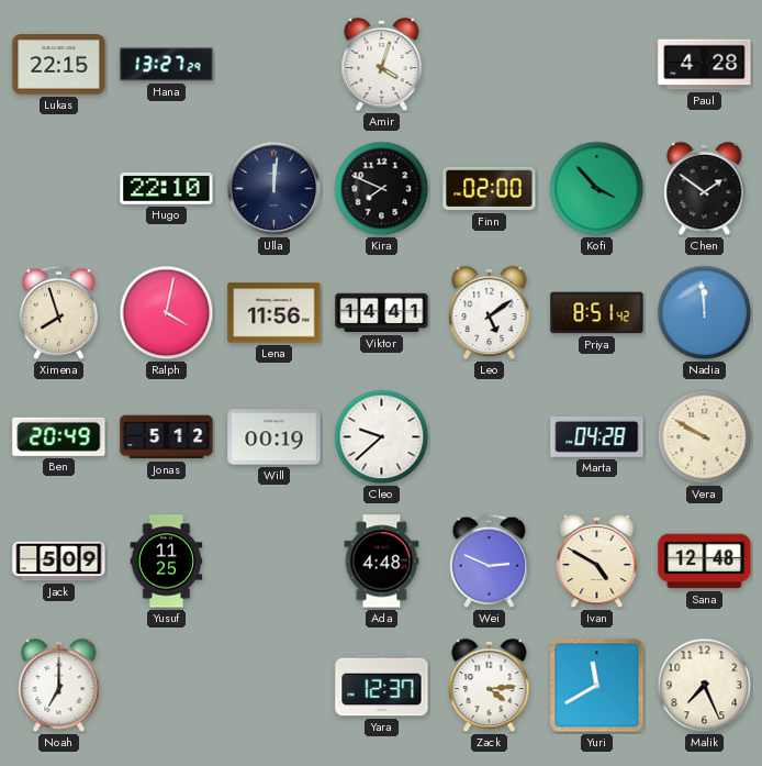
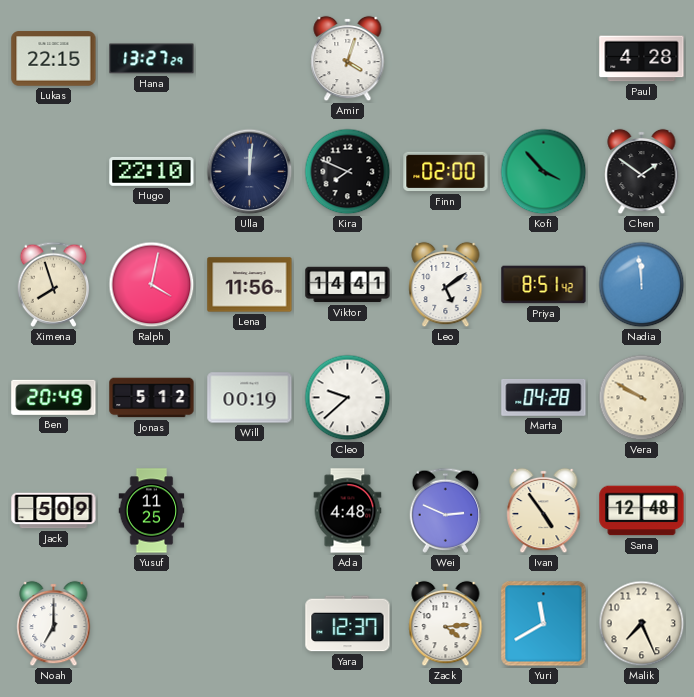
Ivan: 4:50 -> 4:54
